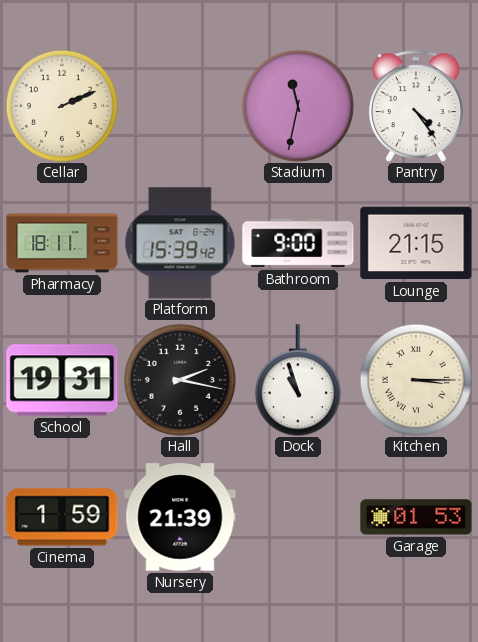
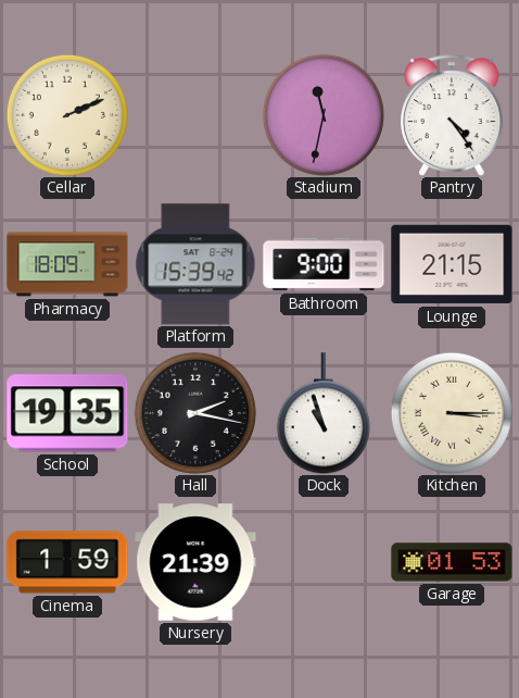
Pharmacy: 18:11 -> 18:09
School: 19:31 -> 19:35
